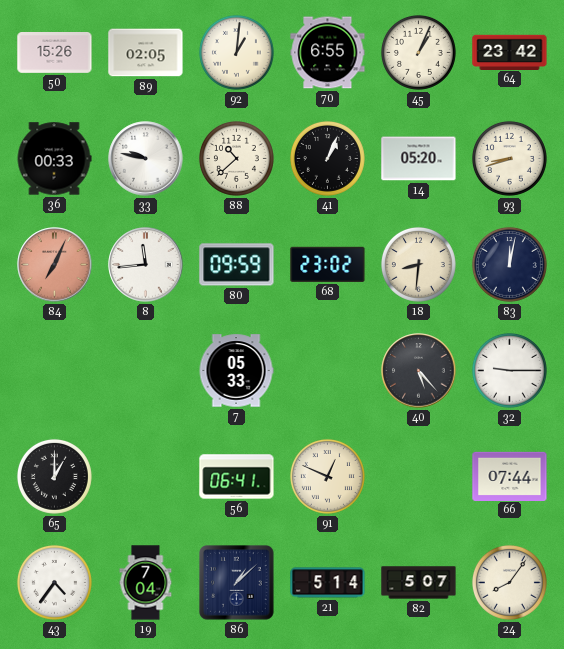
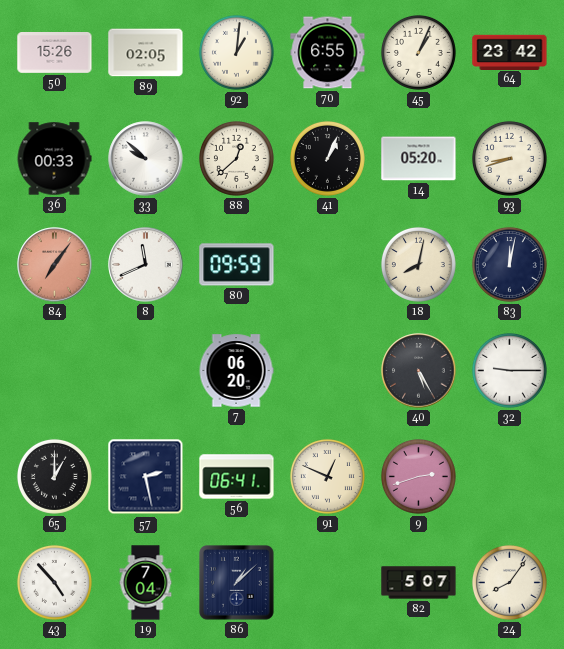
33: 9:47 -> 9:52
88: 10:38 -> 12:38
84: 7:04 -> 7:06
8: 11:44 -> 11:41
68: 23:02 -> none
18: 8:31 -> 8:02
7: 05:33 -> 06:20
40: 5:23 -> 5:25
57: none -> 2:28
9: none -> 2:42
66: 07:44 -> none
43: 4:36 -> 4:53
21: 5:14 -> none
